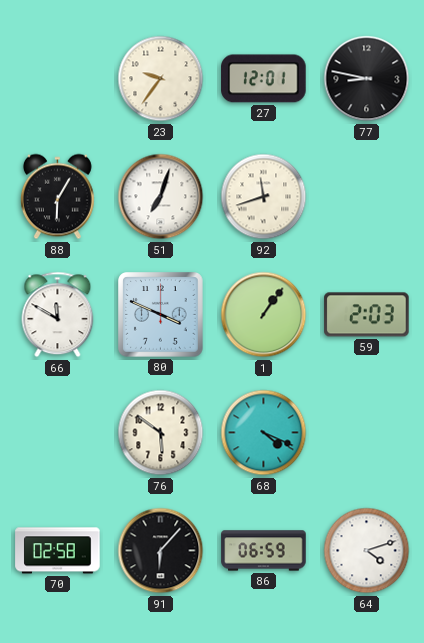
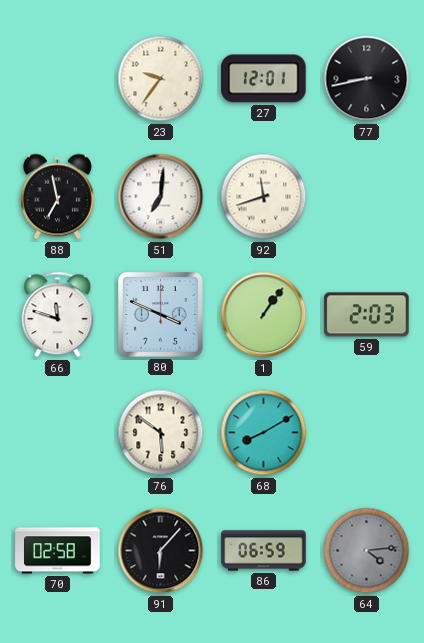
77: 8:47 -> 8:43
88: 6:05 -> 6:58
51: 7:03 -> 7:01
66: 11:50 -> 11:48
68: 4:19 -> 8:10
64: 4:12 -> 4:14
64 dial: white -> grey
